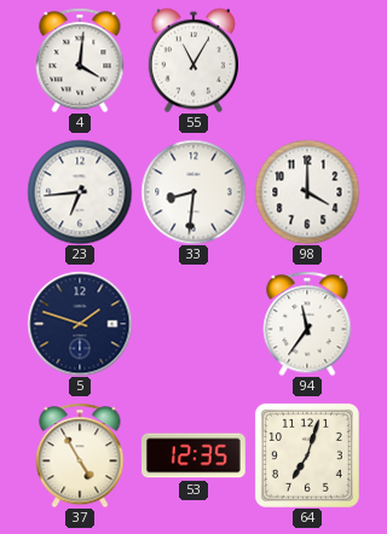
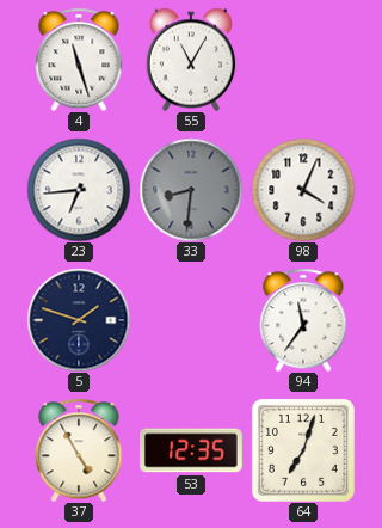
4: 4:01 -> 11:27
33 dial: white -> grey
98: 4:00 -> 4:04
